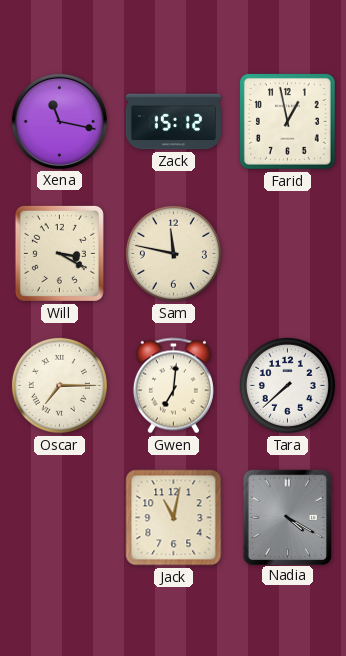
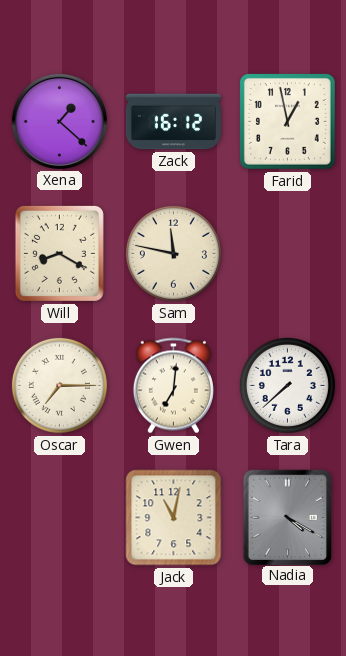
Xena: 11:17 -> 1:22
Zack: 15:12 -> 16:12
Will: 3:20 -> 8:20
